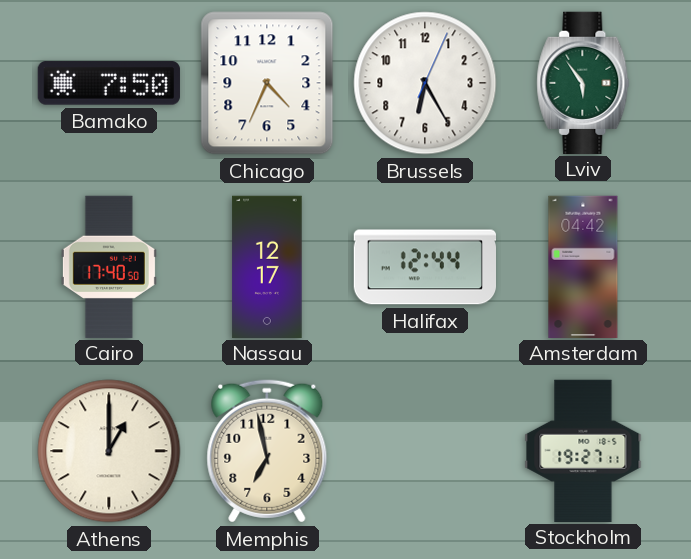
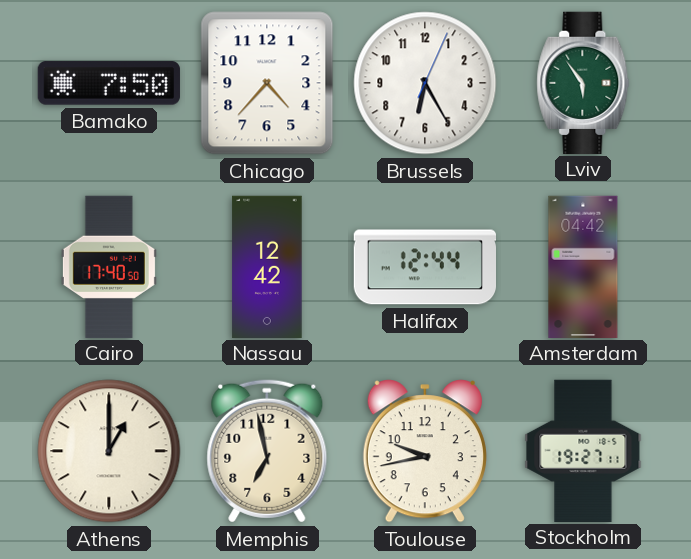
Chicago: 4:34 -> 4:37
Nassau: 12:17 -> 12:42
Toulouse: none -> 9:43
